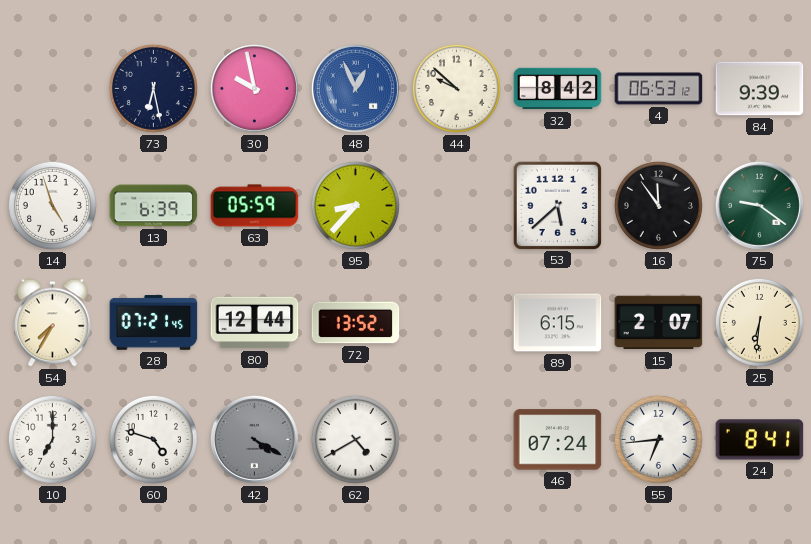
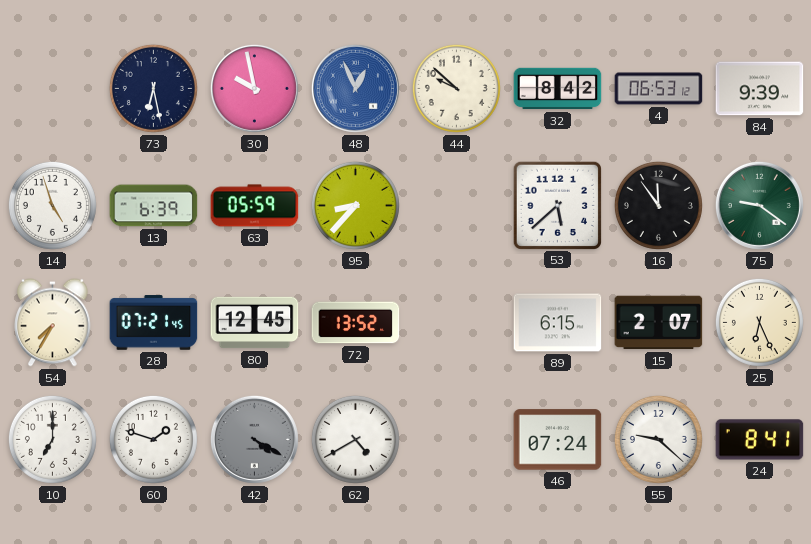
80: 12:44 -> 12:45
25: 6:31 -> 6:26
60: 4:48 -> 1:48
55: 6:44 -> 9:22
